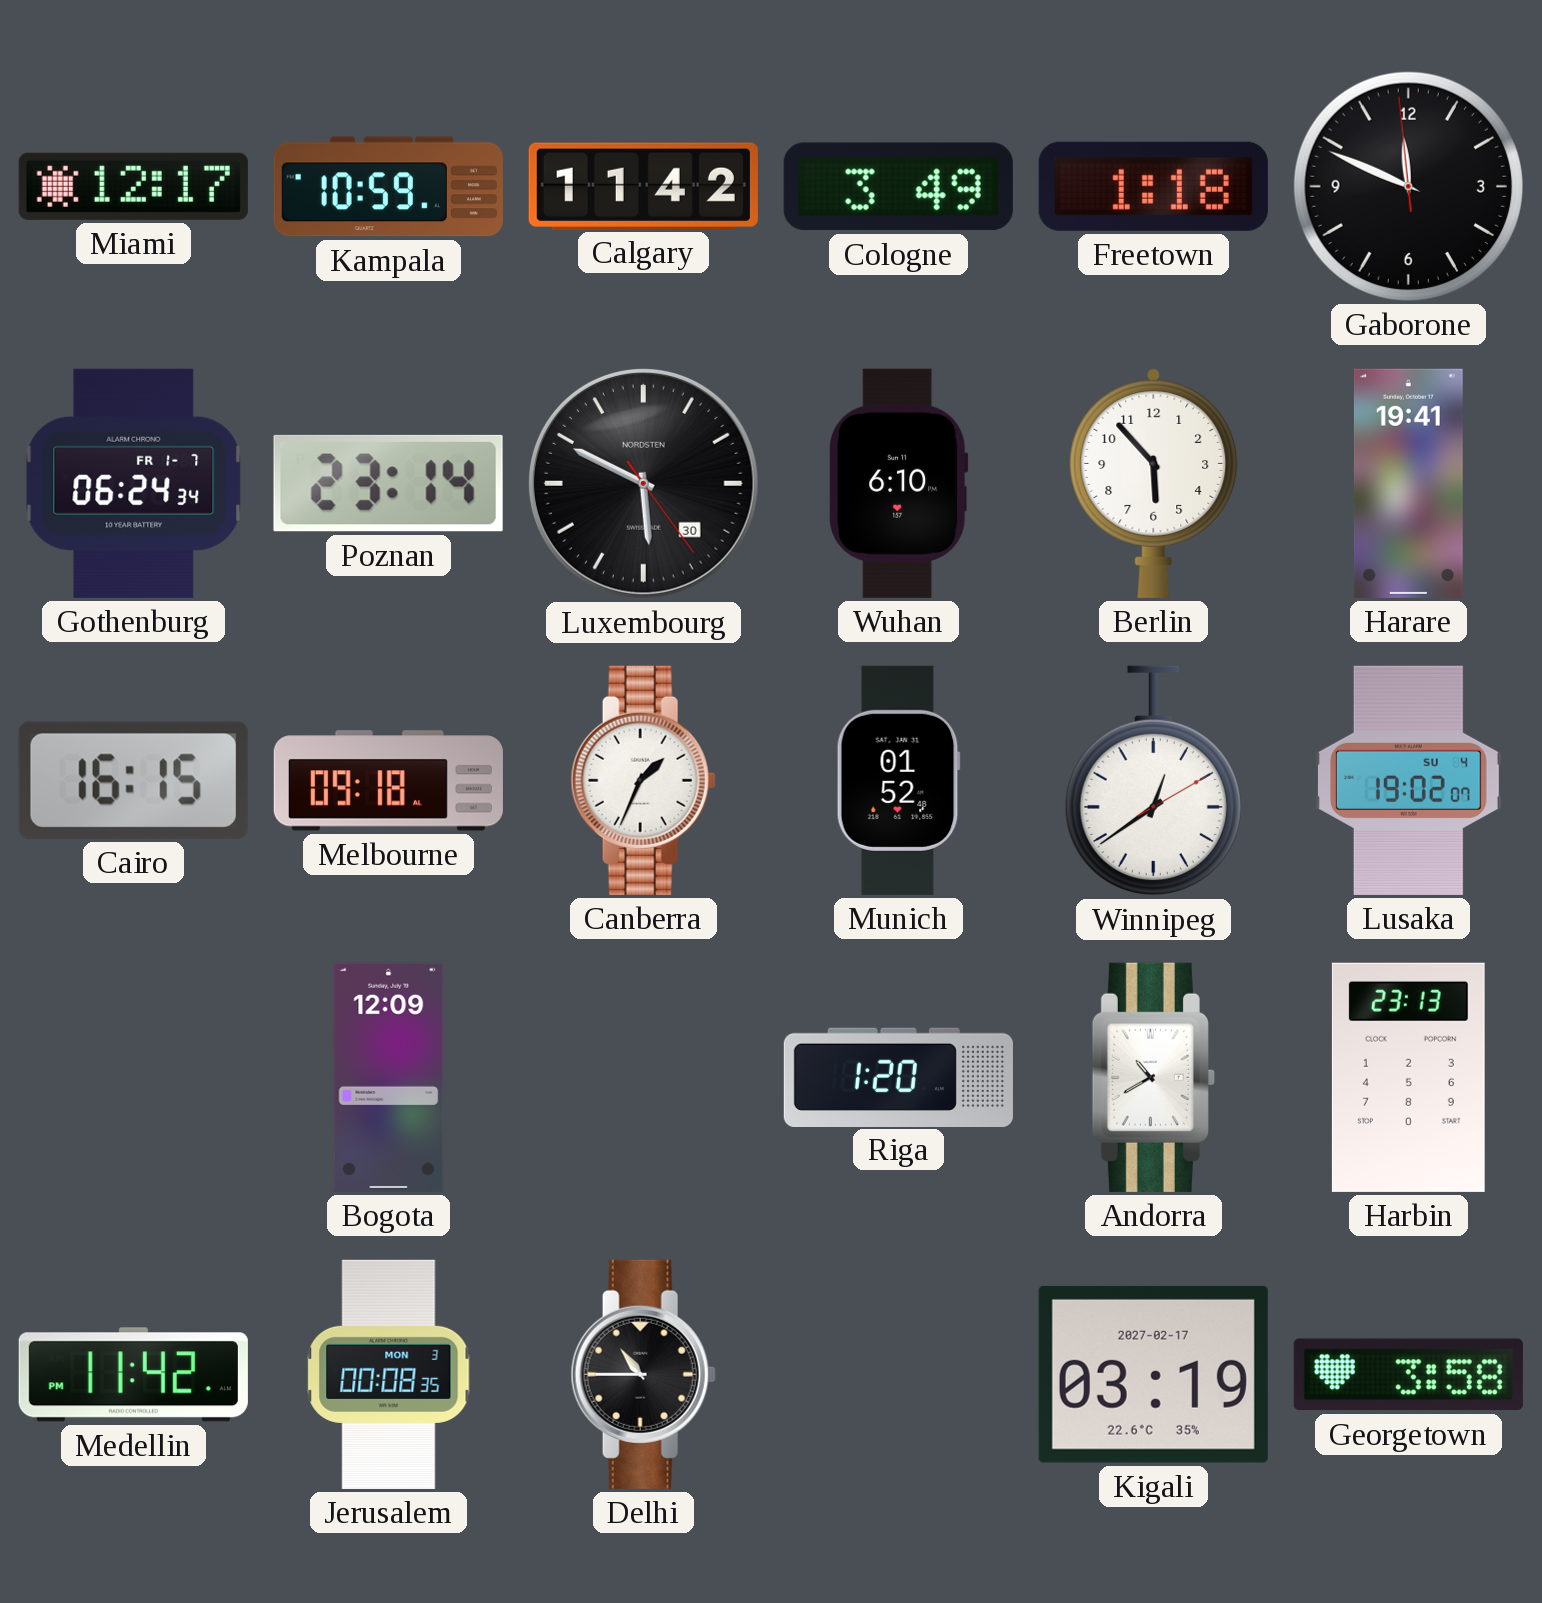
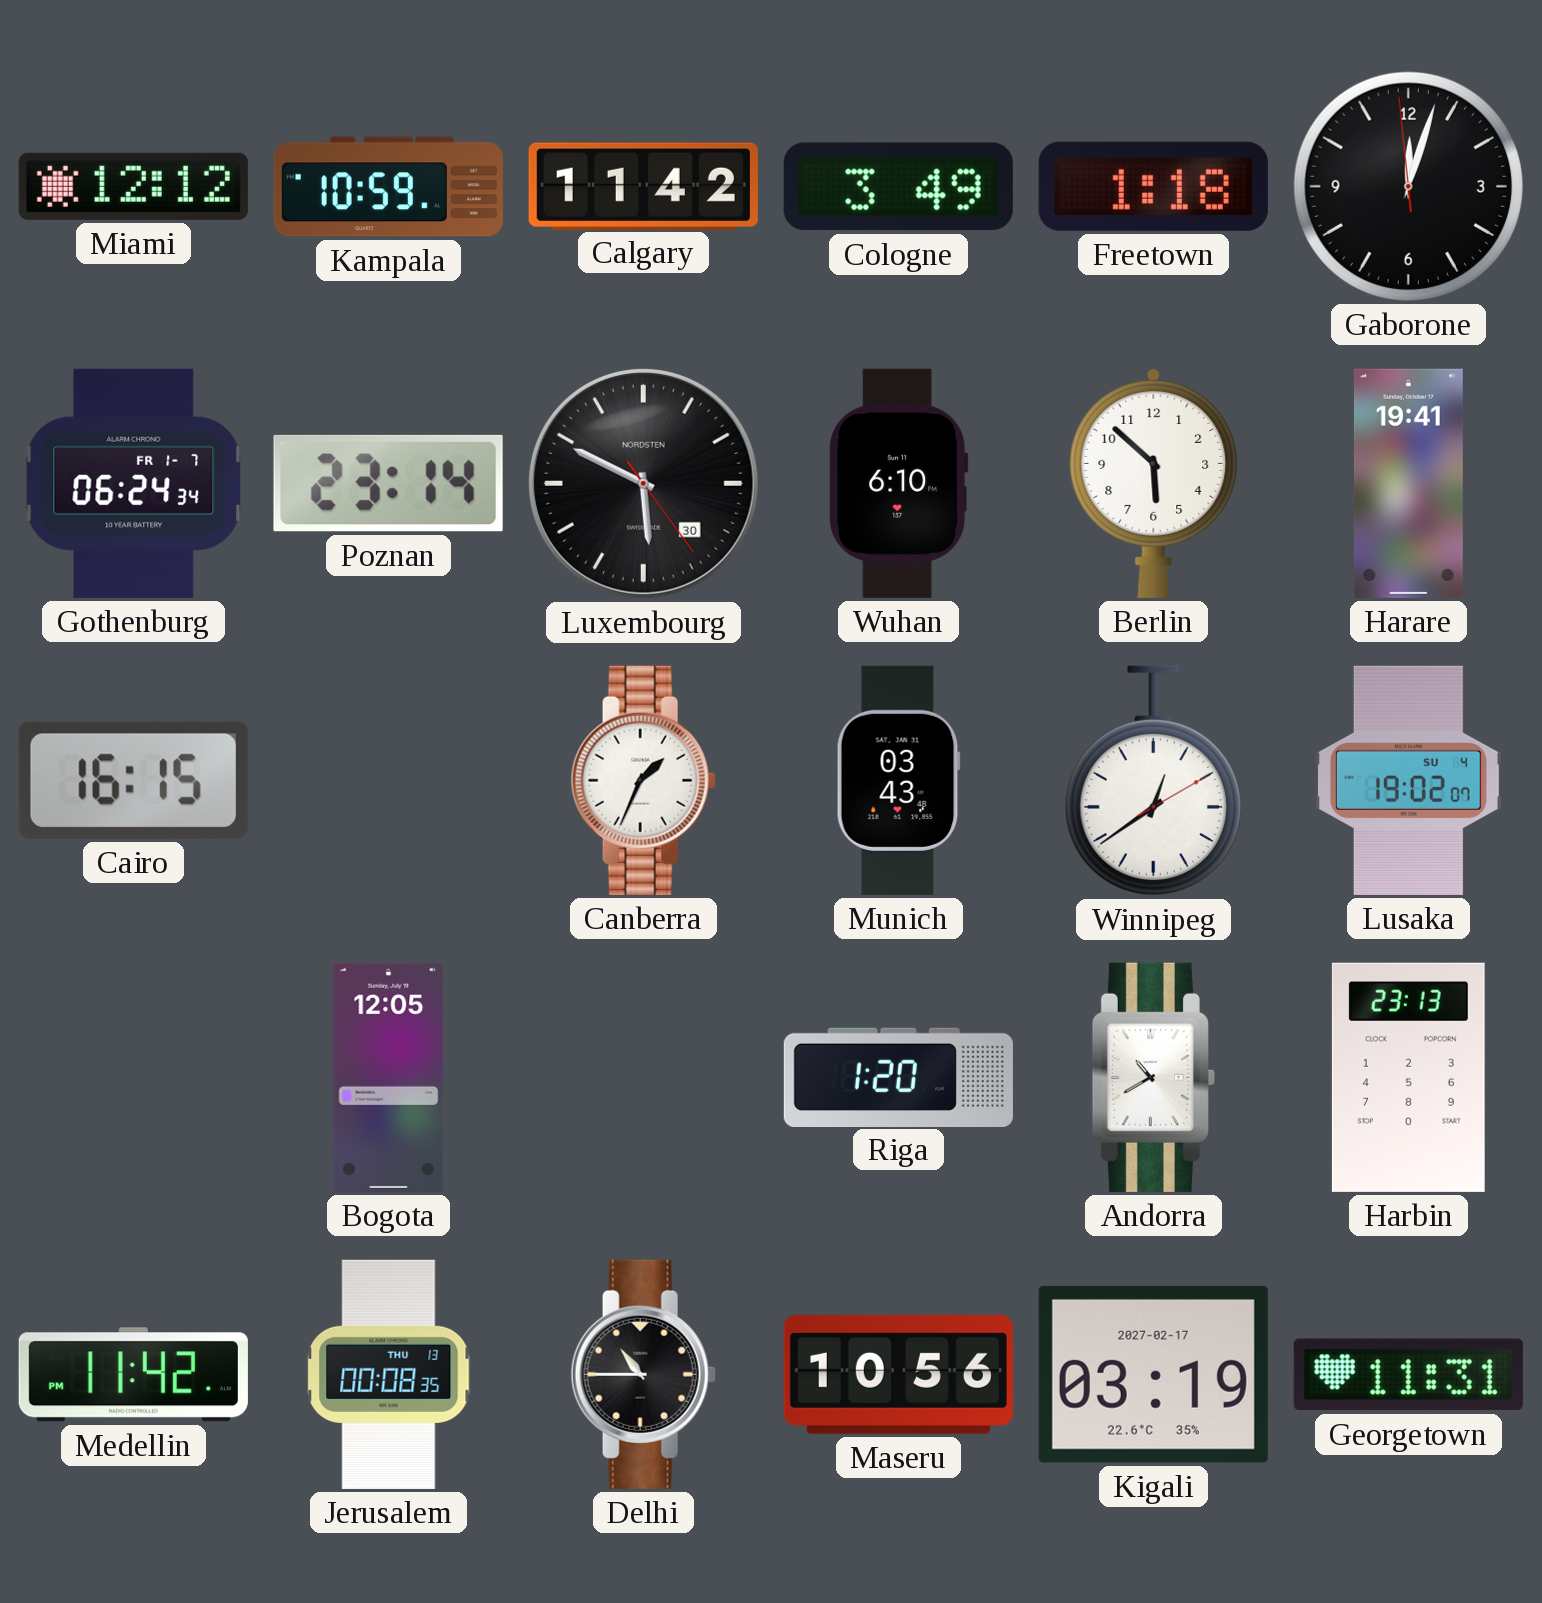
Miami: 12:17 -> 12:12
Gaborone: 11:48 -> 12:02
Berlin: 5:53 -> 5:52
Melbourne: 09:18 -> none
Munich: 01:52 -> 03:43
Bogota: 12:09 -> 12:05
Jerusalem date: MON 3 -> THU 13
Maseru: none -> 10:56
Georgetown: 3:58 -> 11:31
